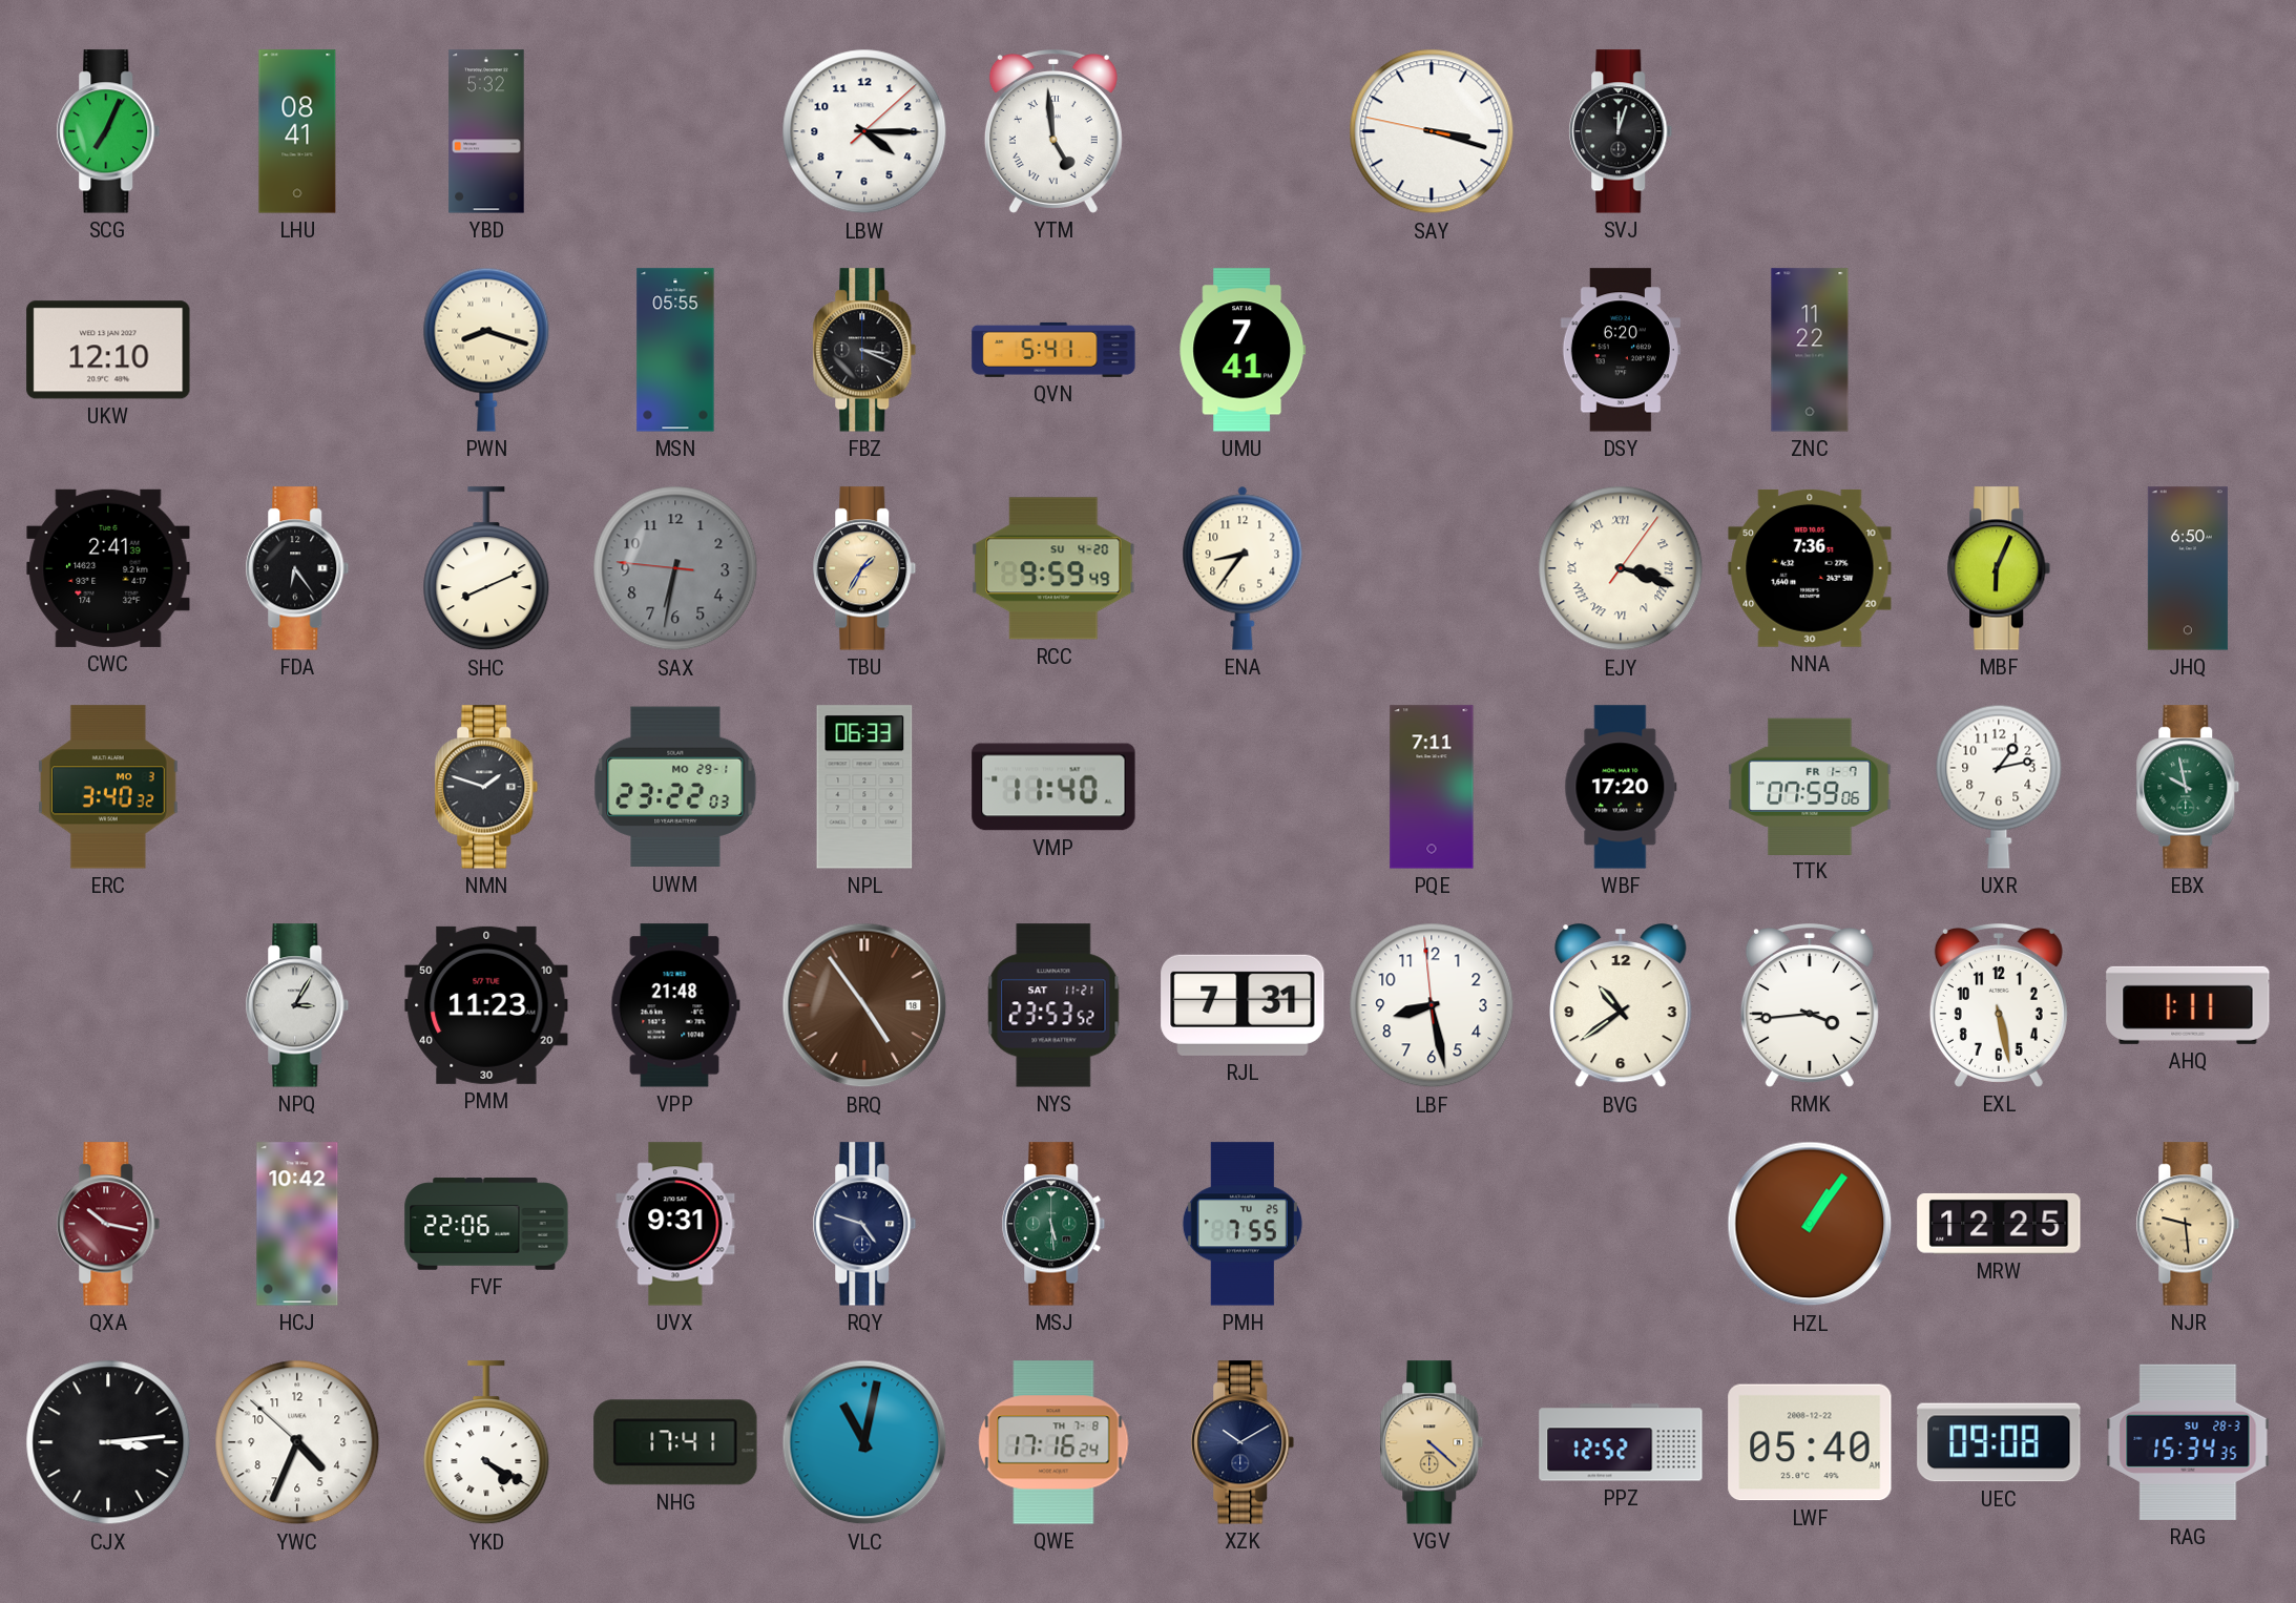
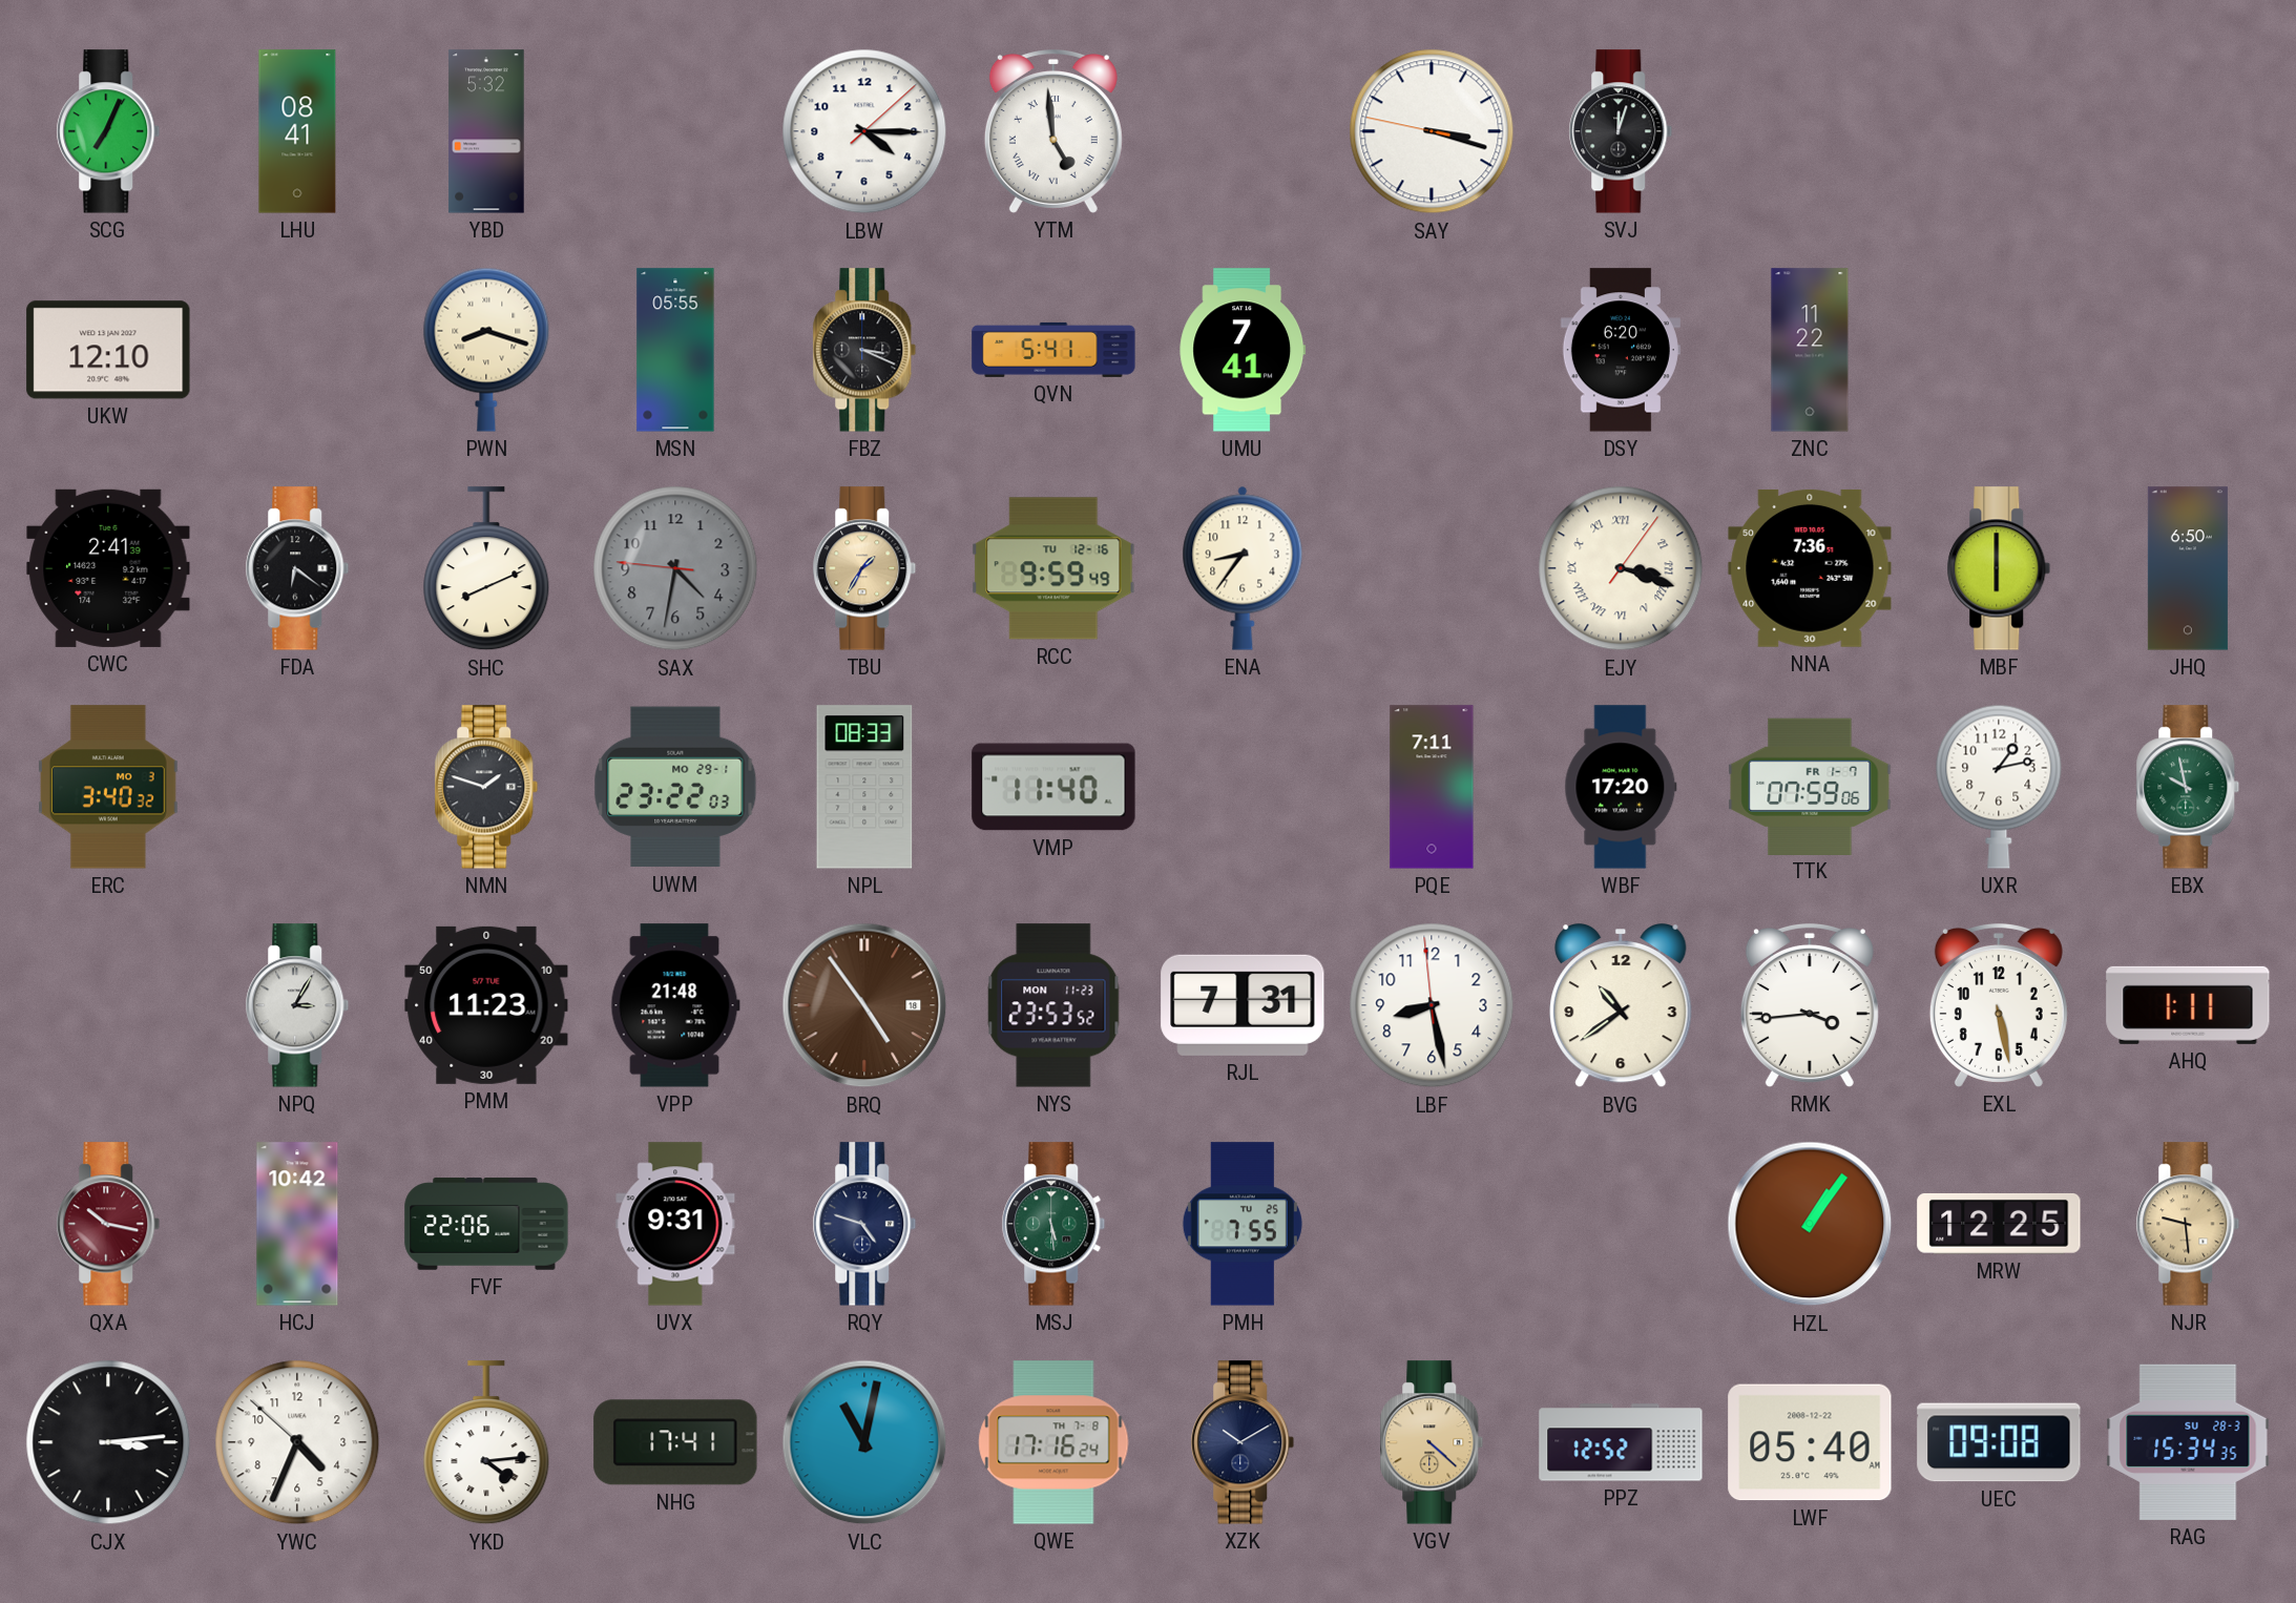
FDA: 6:24 -> 6:21
SAX: 6:31 -> 4:31
RCC date: SU 4-20 -> TU 12-16
MBF: 6:04 -> 6:00
NPL: 06:33 -> 08:33
NYS date: SAT 11-21 -> MON 11-23
YKD: 4:20 -> 4:14
